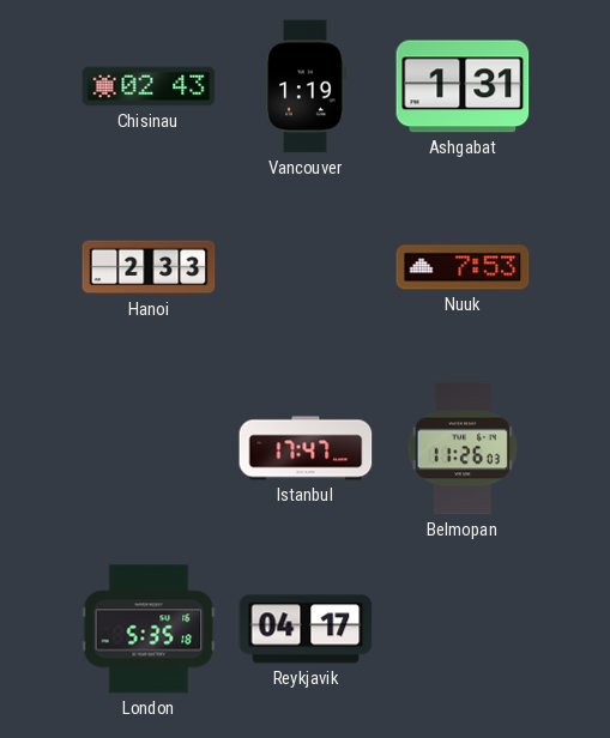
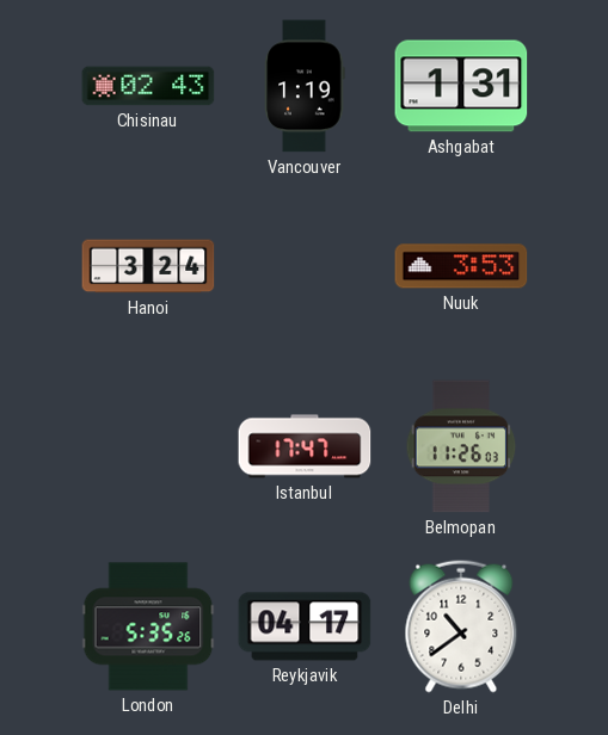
Hanoi: 2:33 -> 3:24
Nuuk: 7:53 -> 3:53
London: 5:35:18 -> 5:35:26
Delhi: none -> 10:39
